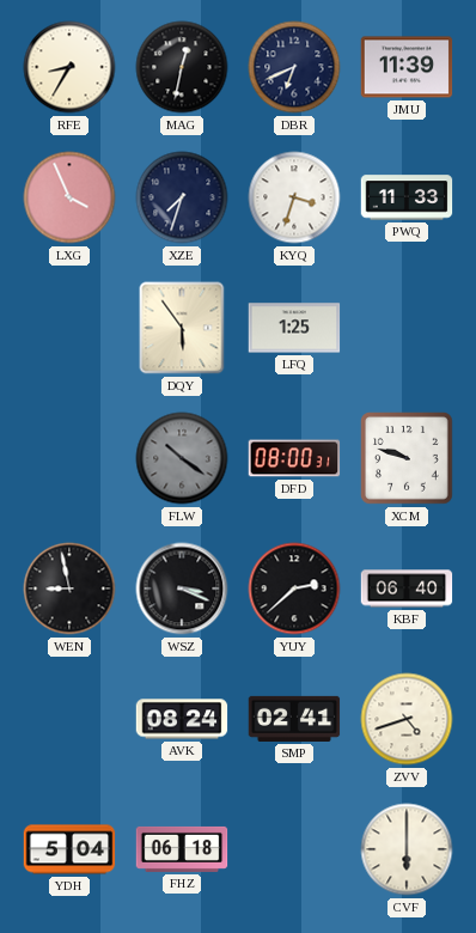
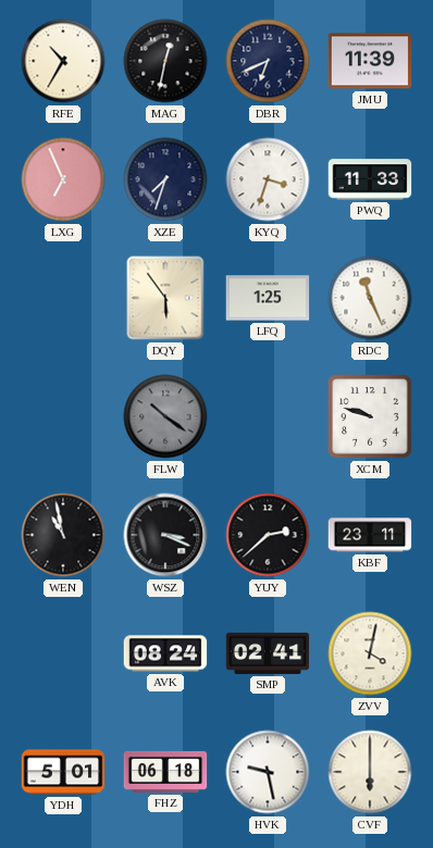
RFE: 8:35 -> 10:35
LXG: 3:56 -> 6:56
RDC: none -> 11:26
DFD: 08:00 -> none
WEN: 8:58 -> 10:58
KBF: 06:40 -> 23:11
ZVV: 4:42 -> 4:02
YDH: 5:04 -> 5:01
HVK: none -> 9:28
